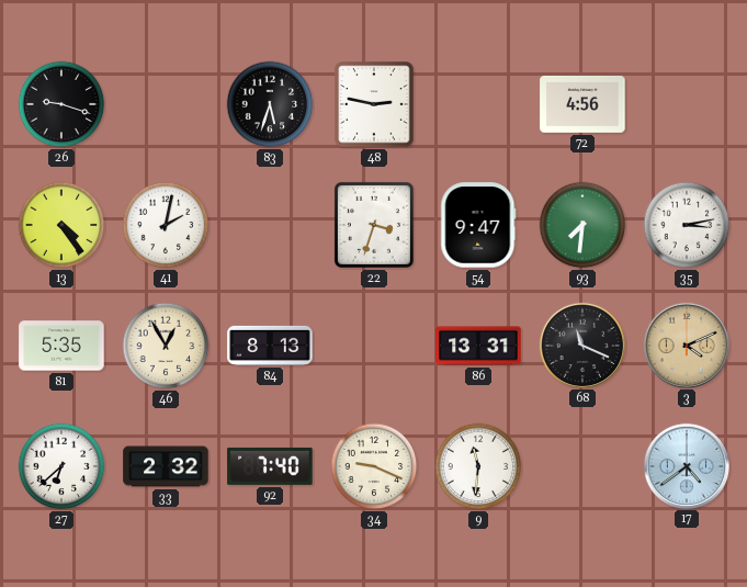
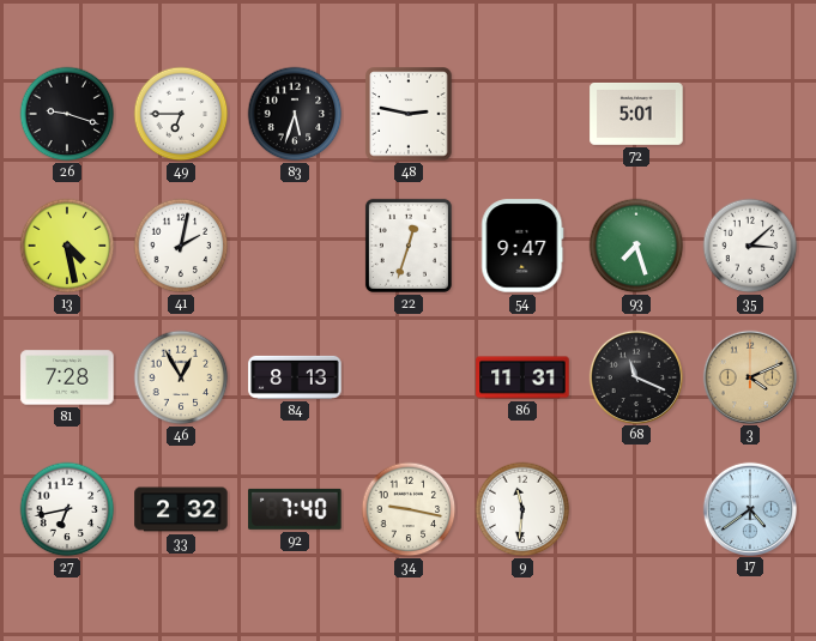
49: none -> 6:45
72: 4:56 -> 5:01
13: 4:24 -> 4:28
22: 3:33 -> 12:33
93: 7:31 -> 7:27
35: 3:13 -> 3:08
81: 5:35 -> 7:28
86: 13:31 -> 11:31
27: 6:38 -> 6:43
34: 9:19 -> 9:17
